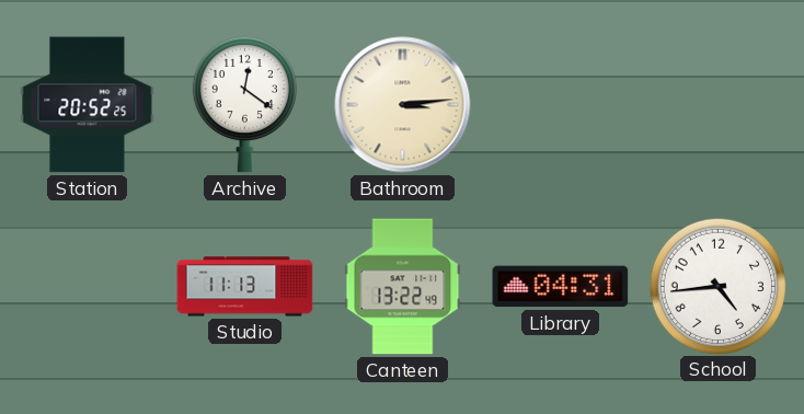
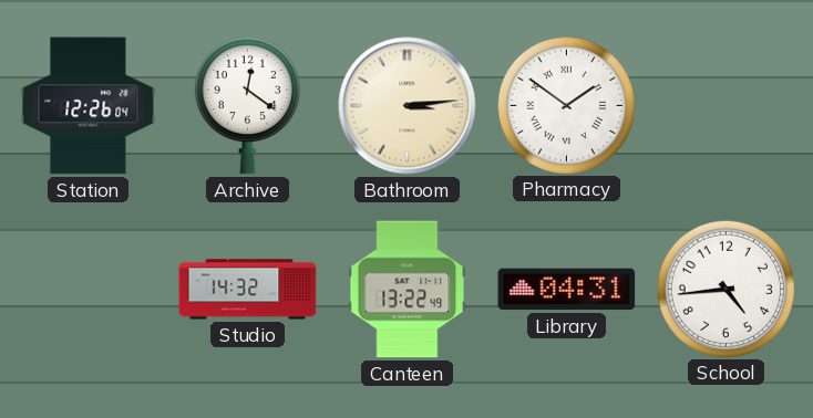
Station: 20:52 -> 12:26
Pharmacy: none -> 1:51
Studio: 11:13 -> 14:32
